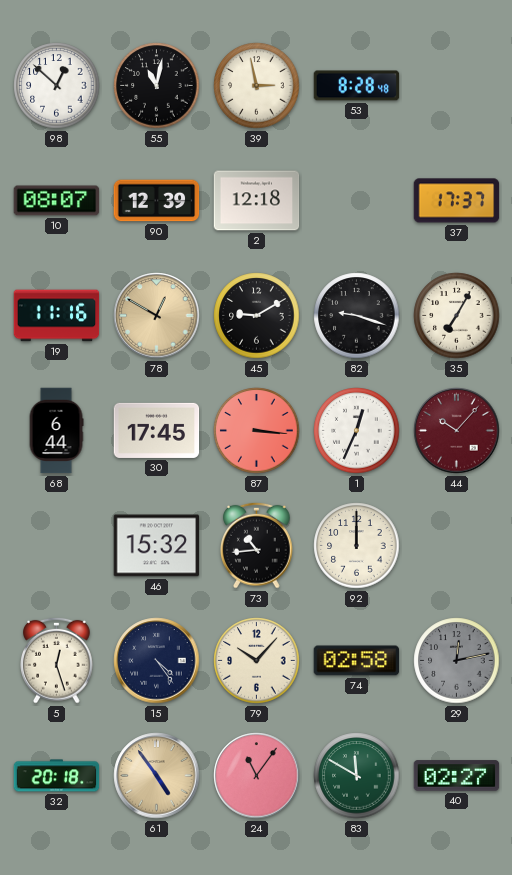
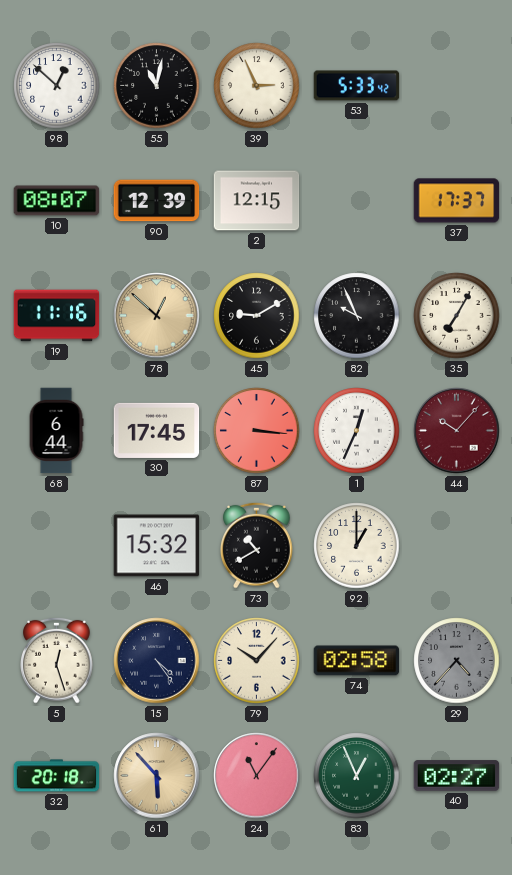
39: 2:58 -> 2:56
53: 8:28 -> 5:33
2: 12:18 -> 12:15
78: 12:50 -> 12:52
82: 9:18 -> 9:56
73: 10:44 -> 10:40
92: 12:00 -> 1:00
29: 12:13 -> 4:37
61: 4:54 -> 5:53
83: 11:50 -> 12:56
